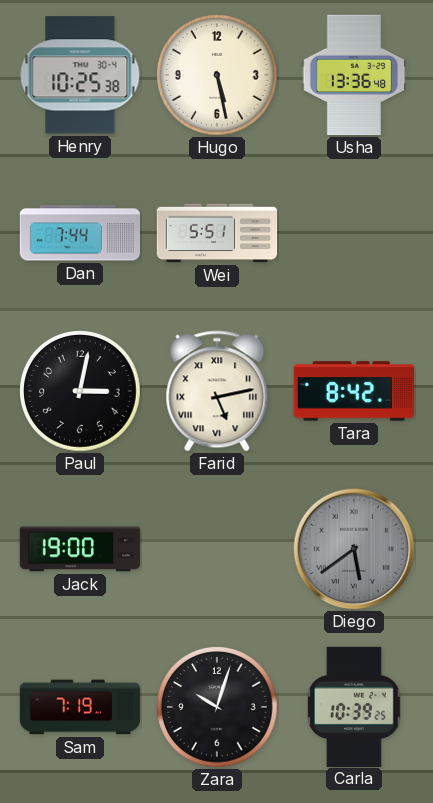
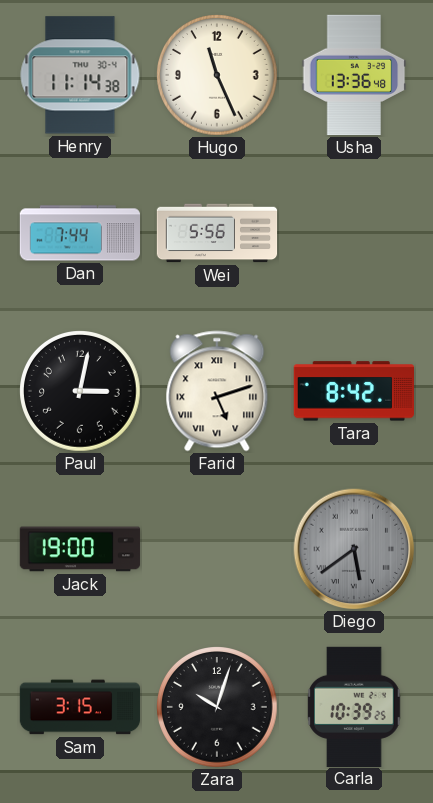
Henry: 10:25 -> 11:14
Hugo: 5:28 -> 11:26
Wei: 5:51 -> 5:56
Farid: 5:13 -> 5:12
Sam: 7:19 -> 3:15
